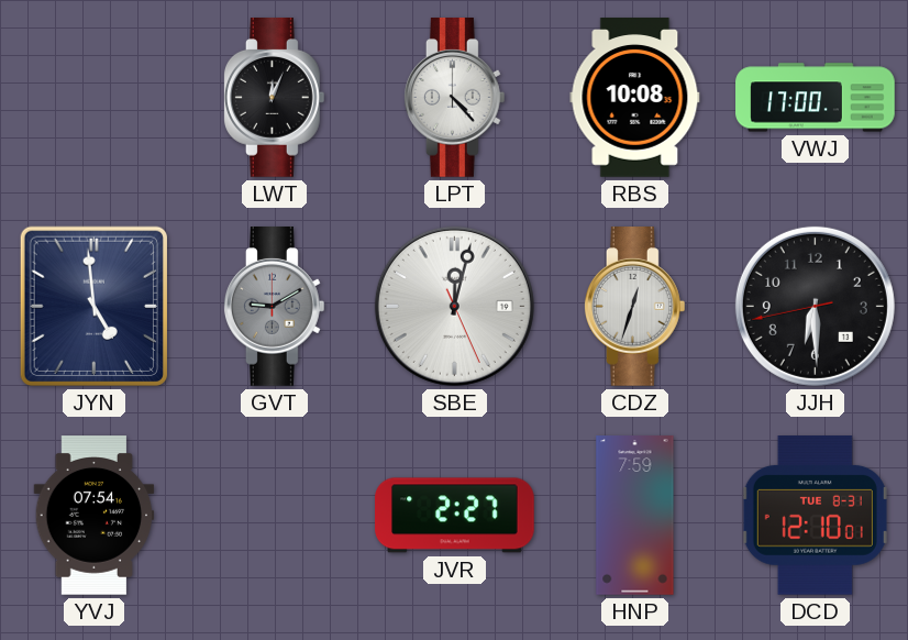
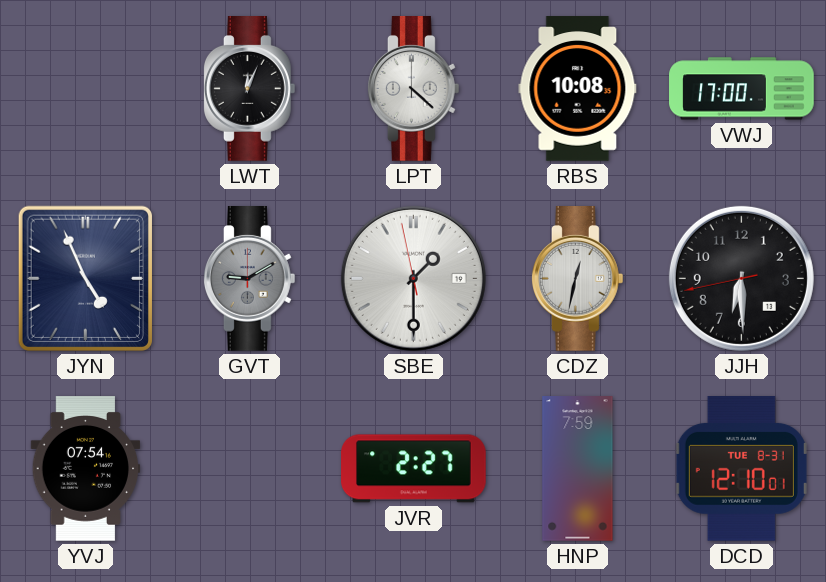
LPT: 4:23 -> 4:22
JYN: 4:59 -> 4:56
SBE: 12:02 -> 1:29
CDZ: 12:33 -> 12:32
